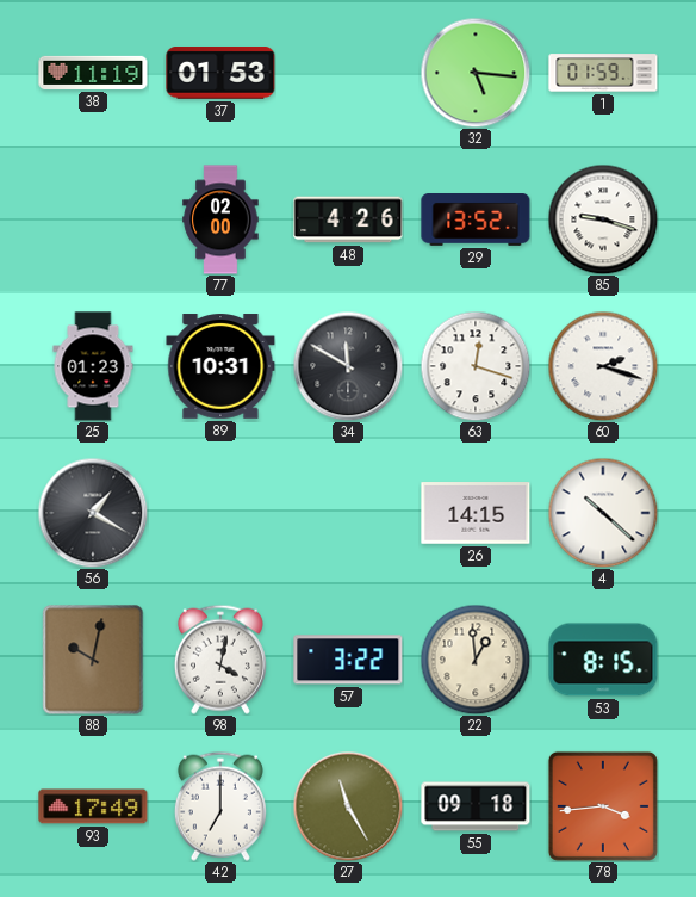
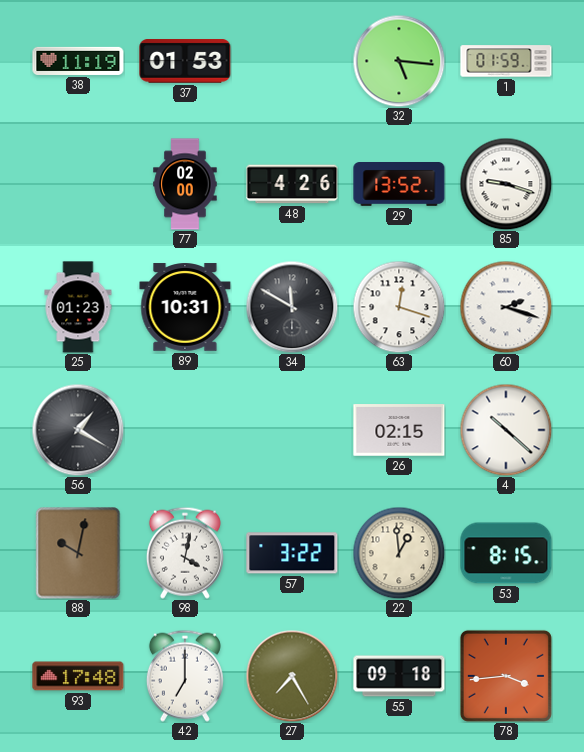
26: 14:15 -> 02:15
93: 17:49 -> 17:48
27: 11:25 -> 7:25
